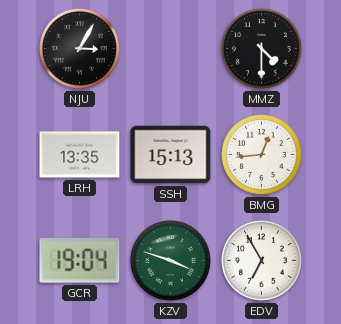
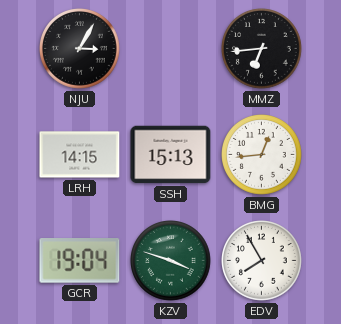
MMZ: 4:30 -> 6:44
LRH: 13:35 -> 14:15
EDV: 6:55 -> 7:55
